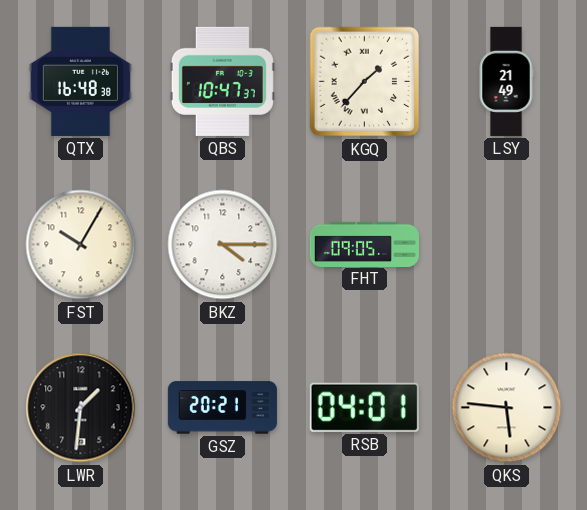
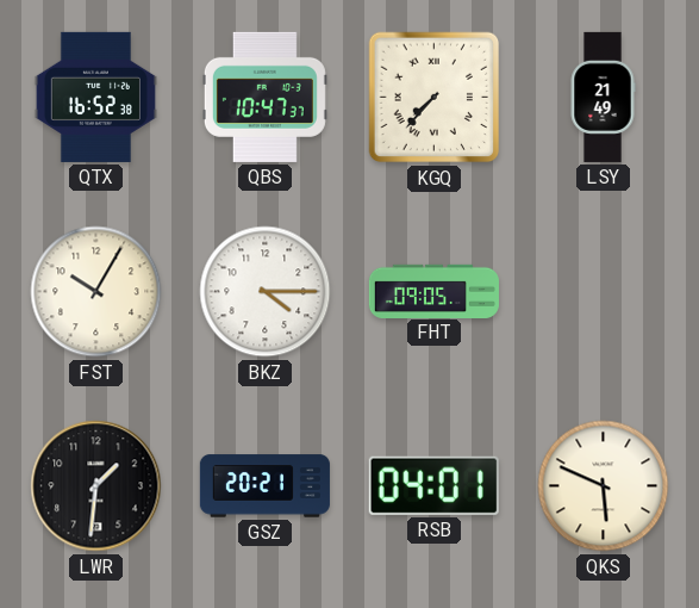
QTX: 16:48 -> 16:52
KGQ: 1:37 -> 7:37
QKS: 5:46 -> 5:49
